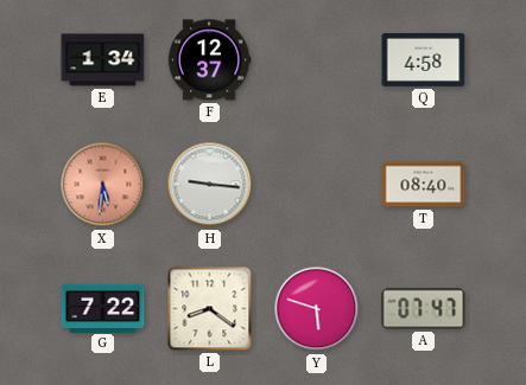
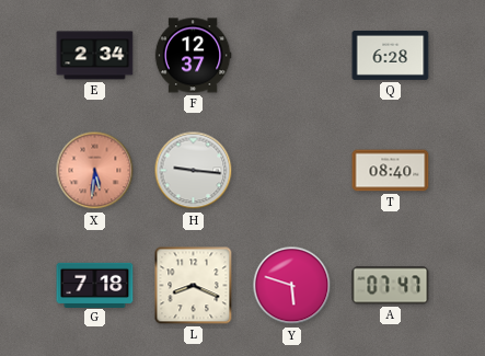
E: 1:34 -> 2:34
Q: 4:58 -> 6:28
G: 7:22 -> 7:18
L: 8:21 -> 8:19
